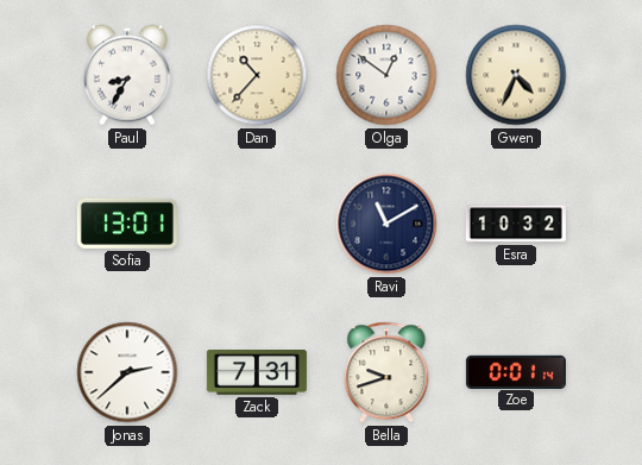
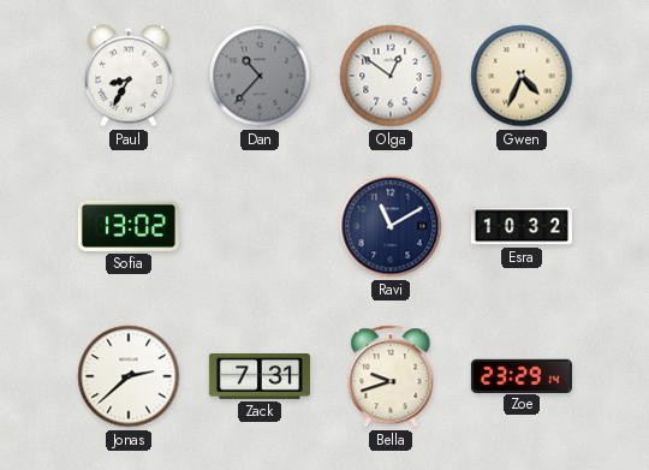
Dan dial: cream -> grey
Sofia: 13:01 -> 13:02
Zoe: 0:01 -> 23:29
